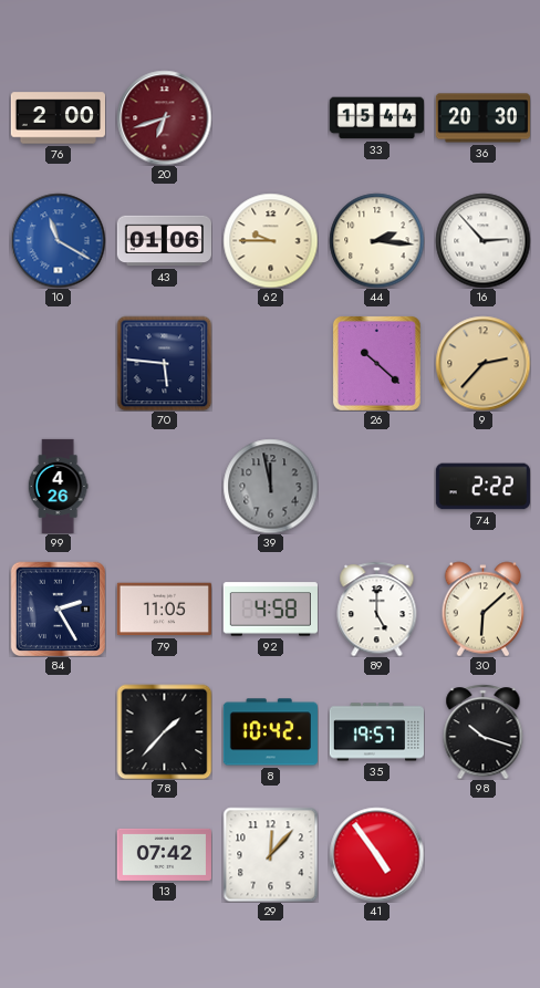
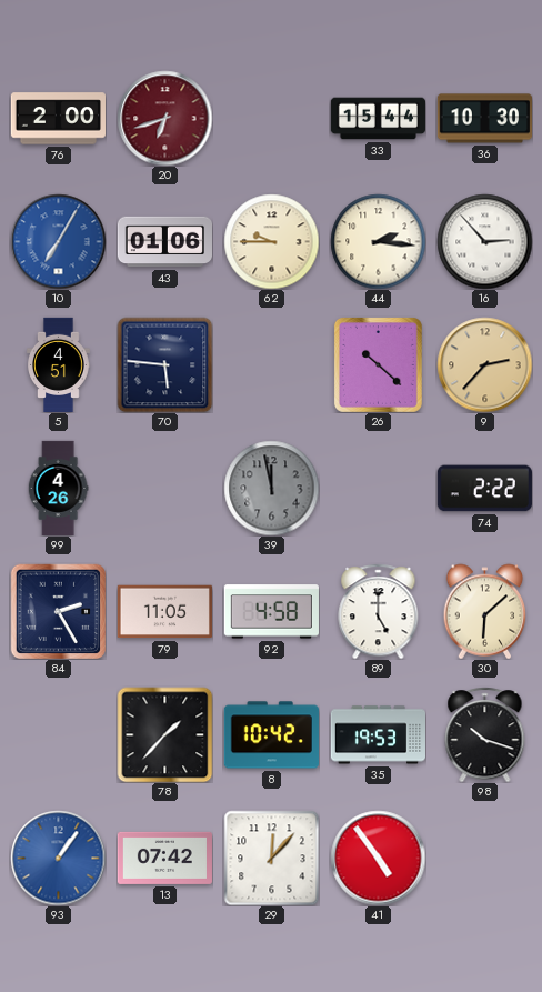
36: 20:30 -> 10:30
10: 11:20 -> 7:05
5: none -> 4:51
35: 19:57 -> 19:53
93: none -> 1:06
